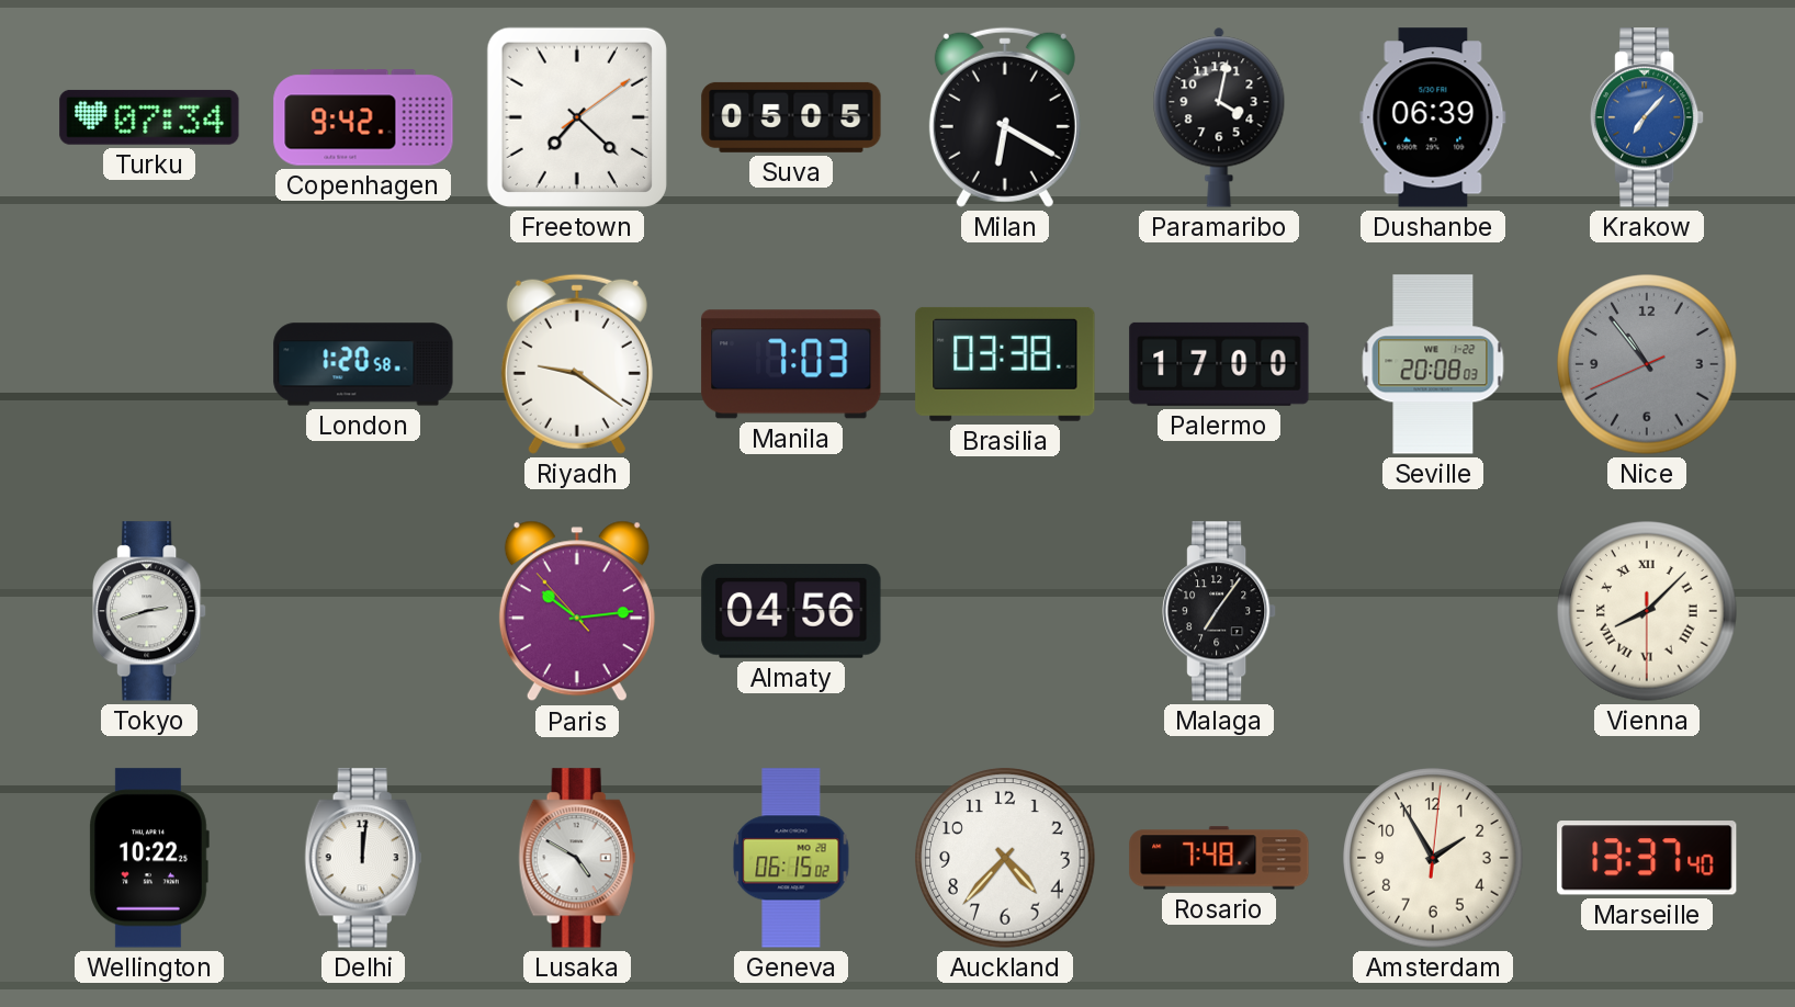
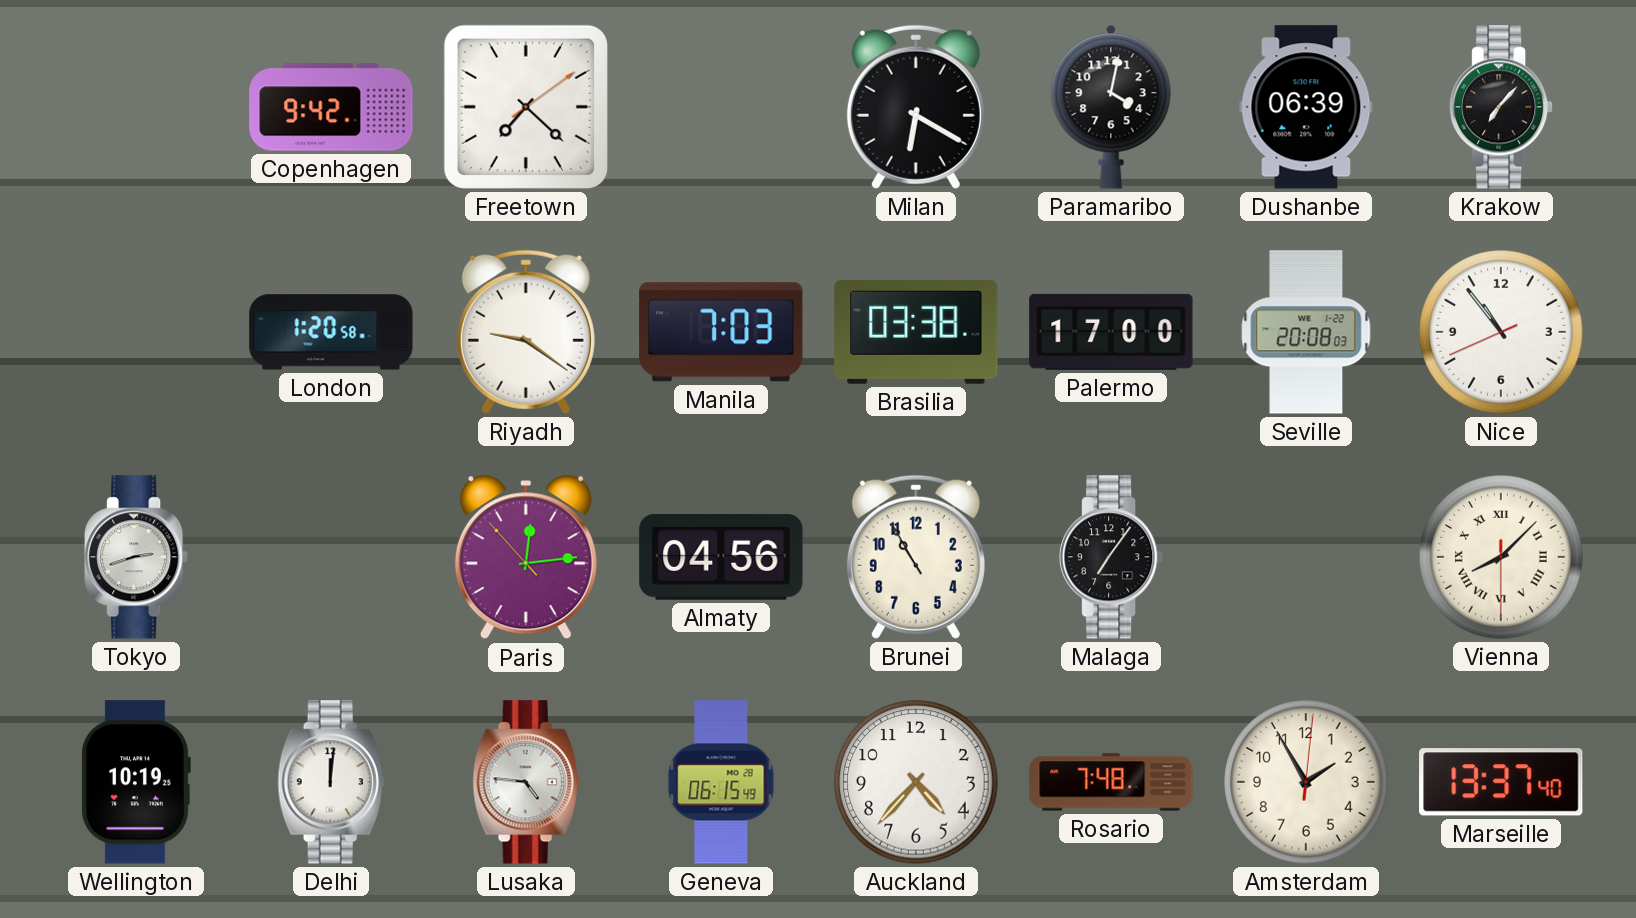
Turku: 07:34 -> none
Suva: 05:05 -> none
Krakow dial: blue -> black
Nice dial: grey -> white
Paris: 10:13 -> 12:13
Brunei: none -> 10:55
Wellington: 10:22 -> 10:19
Lusaka: 4:50 -> 4:46
Geneva: 06:15:02 -> 06:15:49
